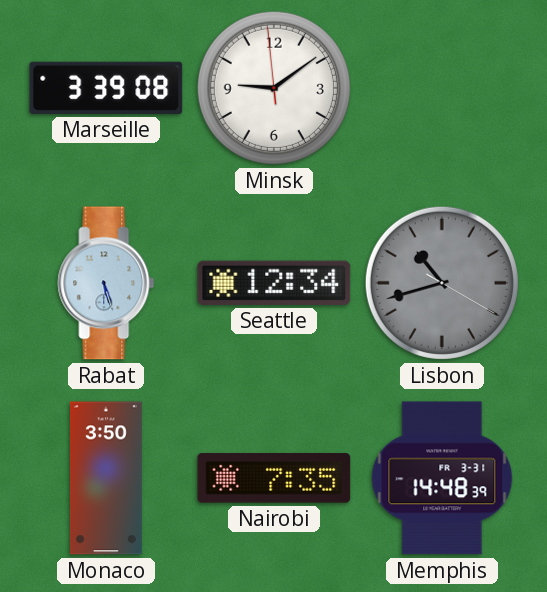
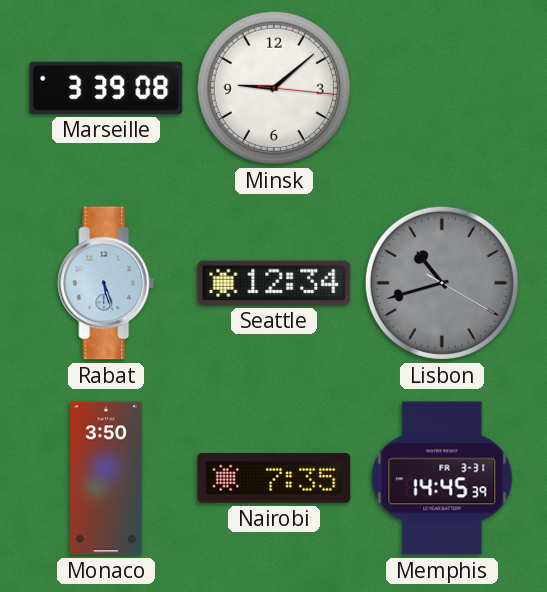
Minsk: 9:08:59 -> 9:08:16
Memphis: 14:48 -> 14:45
